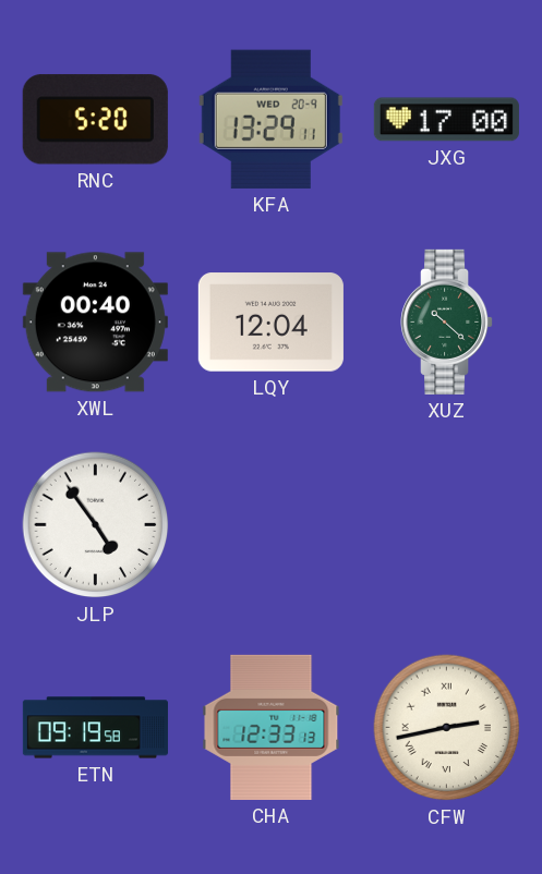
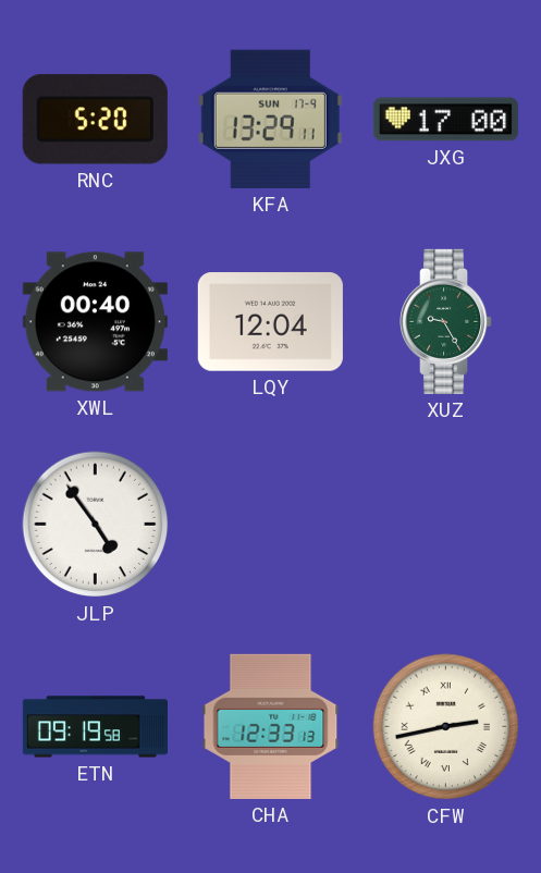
KFA date: WED 20-9 -> SUN 17-9
XUZ: 10:22 -> 9:25
